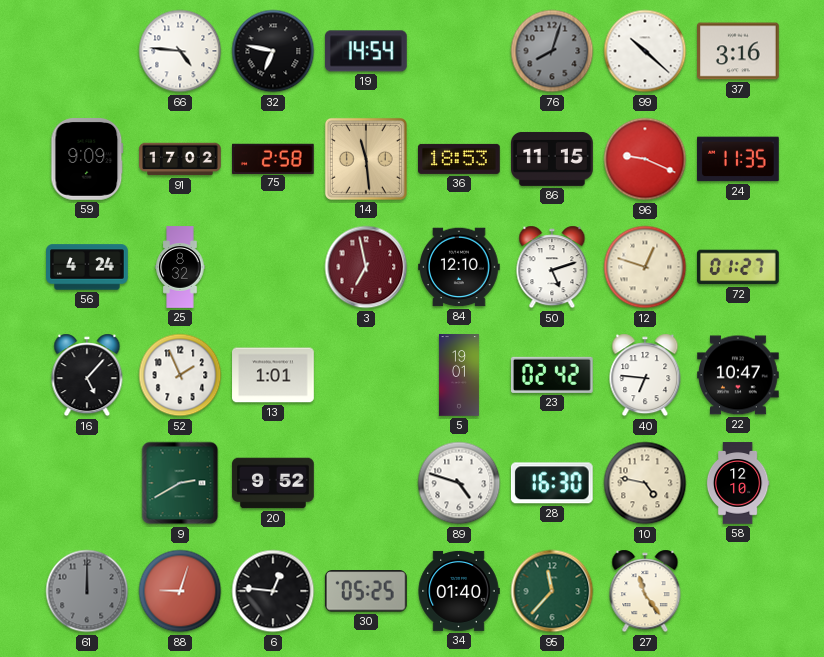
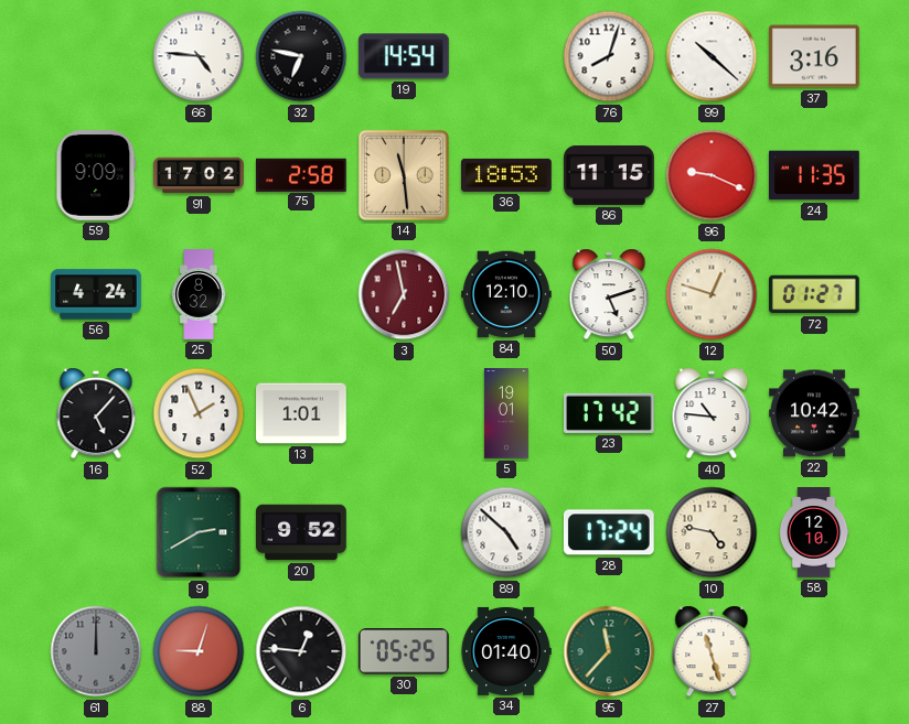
76 dial: grey -> white
23: 02:42 -> 17:42
40: 6:46 -> 10:46
22: 10:47 -> 10:42
89: 4:48 -> 4:52
28: 16:30 -> 17:24
27: 11:24 -> 11:27
